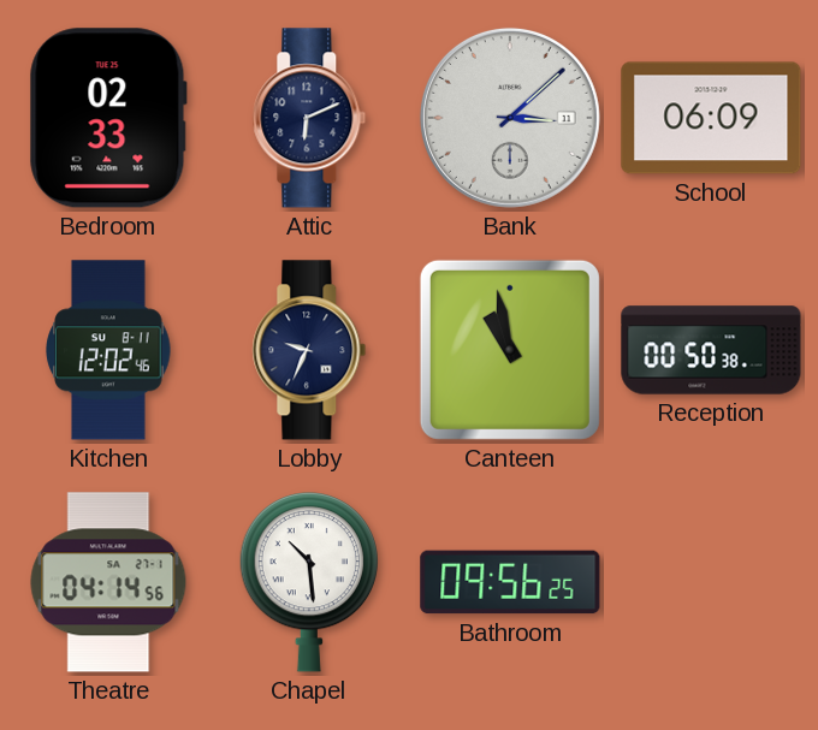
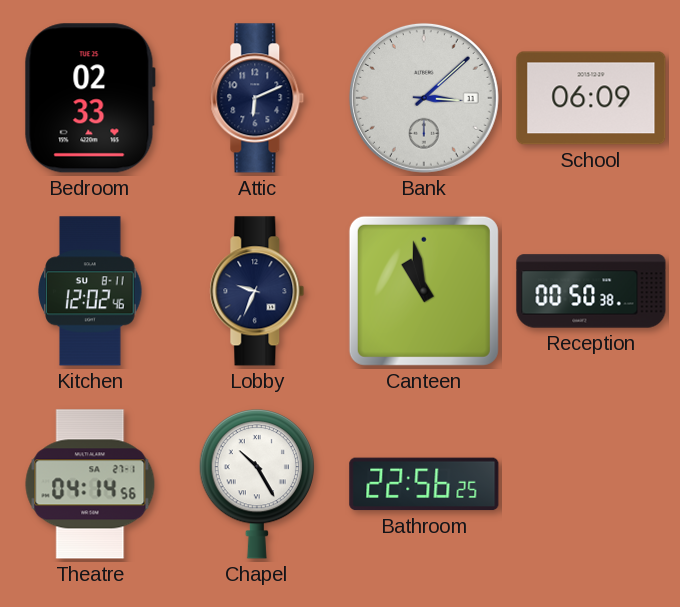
Chapel: 10:29 -> 10:25
Bathroom: 09:56 -> 22:56
